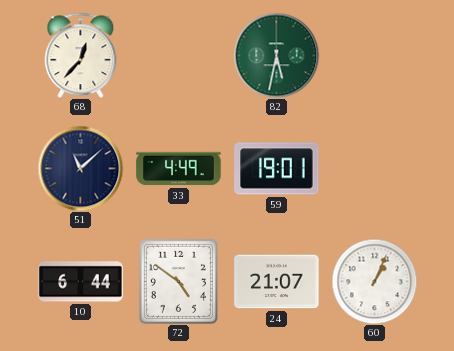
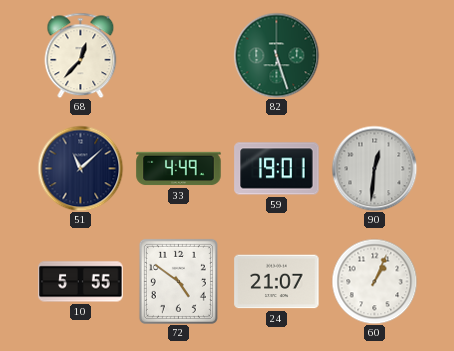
82: 5:32 -> 5:27
90: none -> 12:31
10: 6:44 -> 5:55
